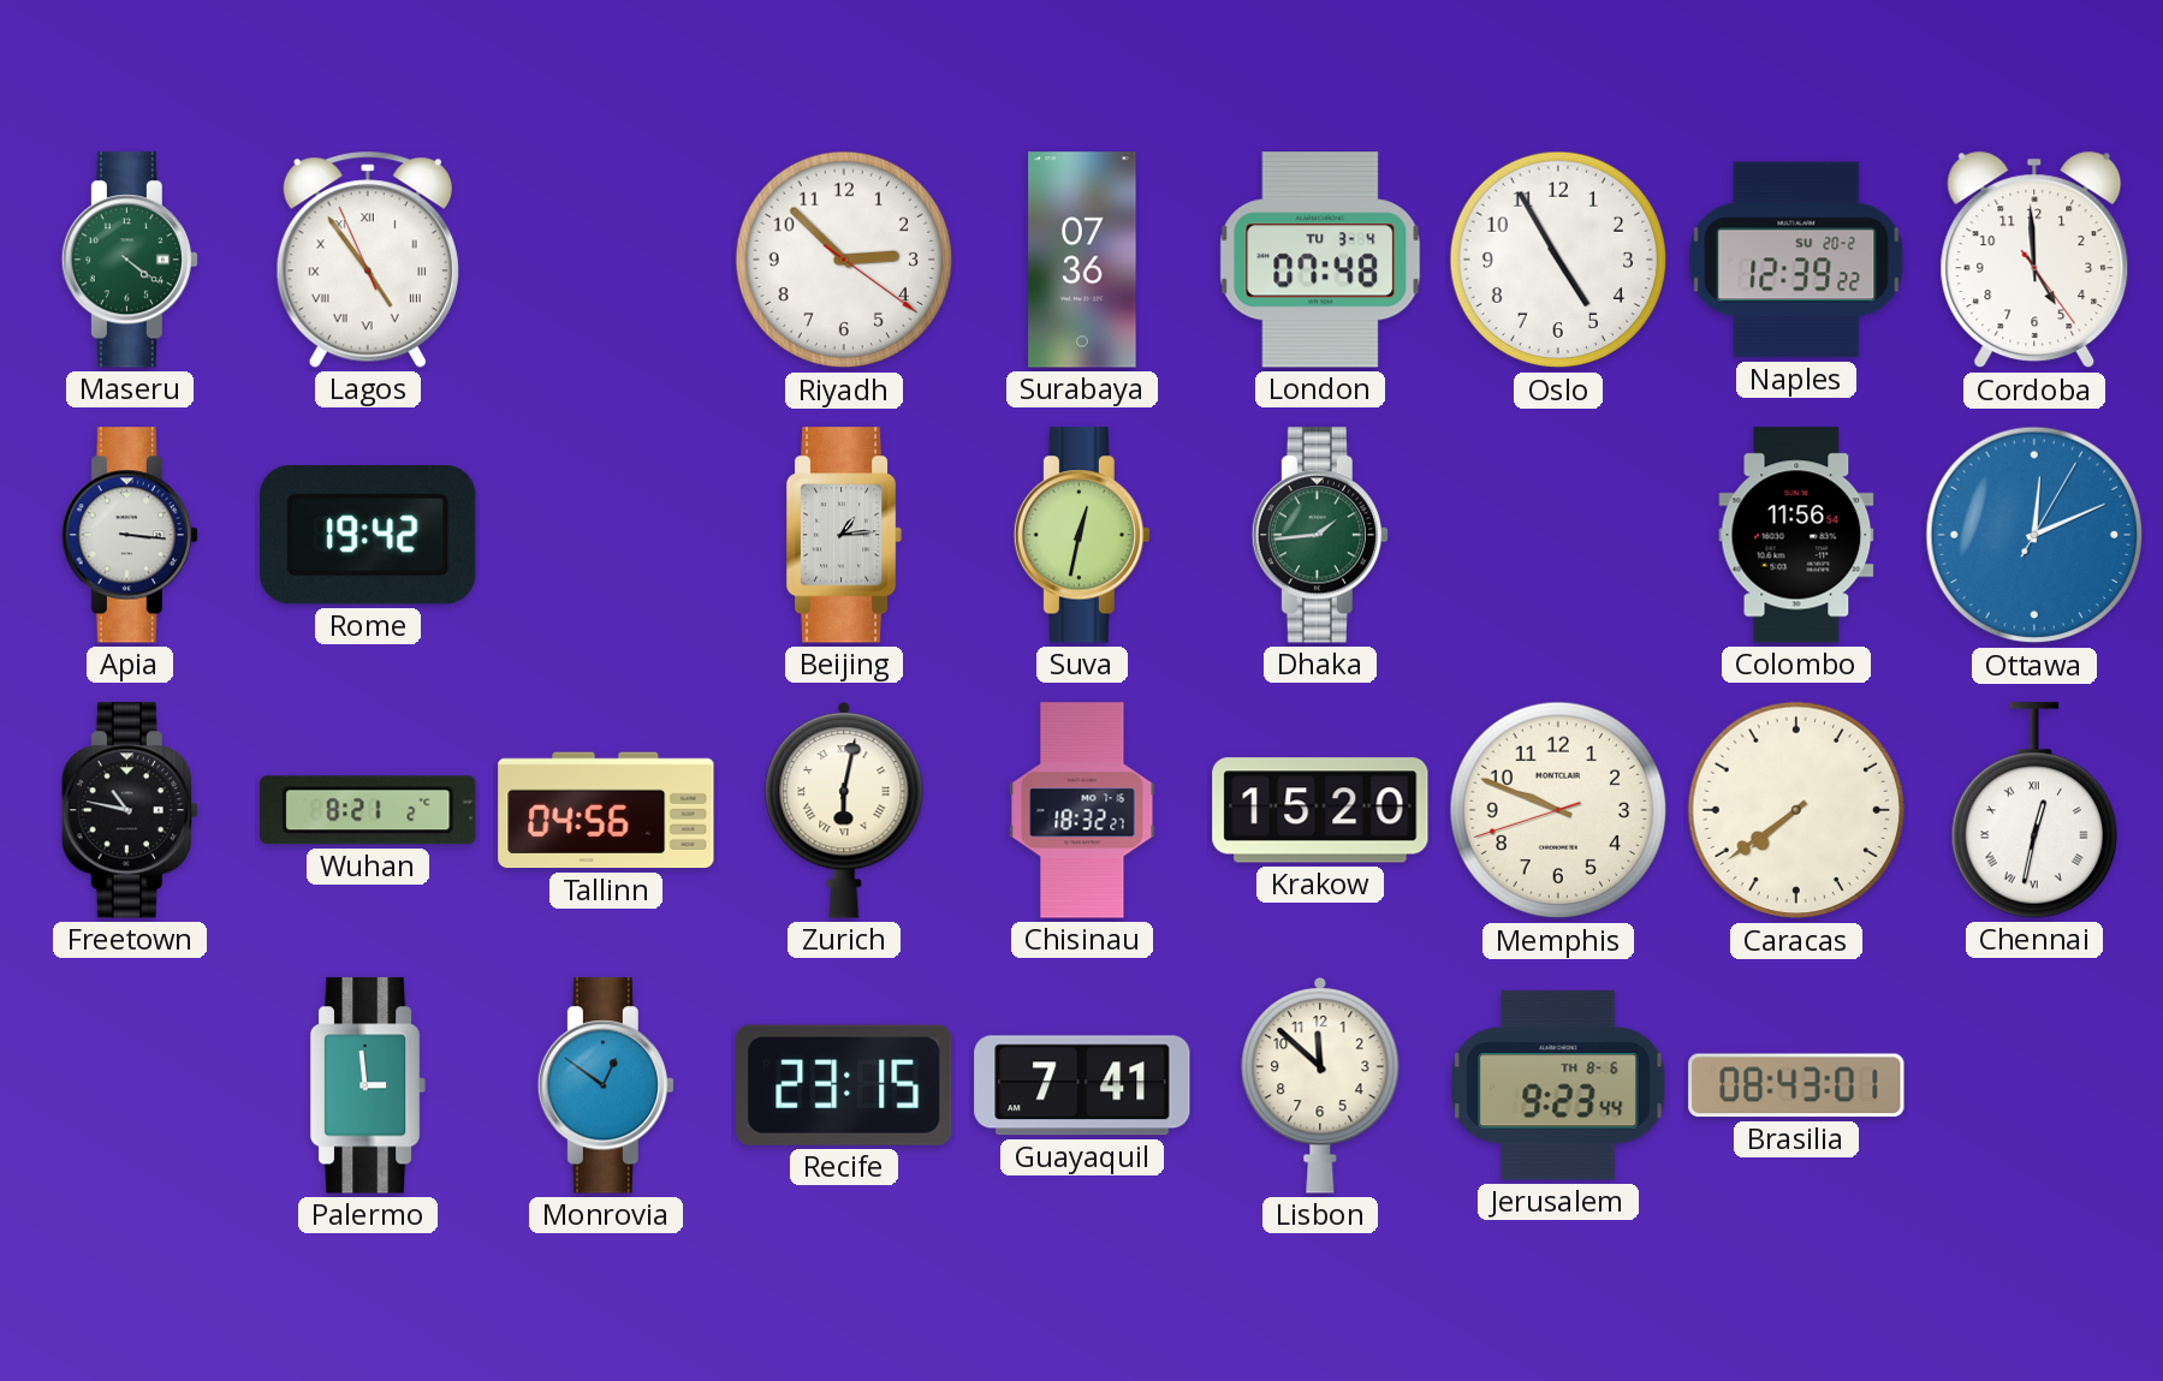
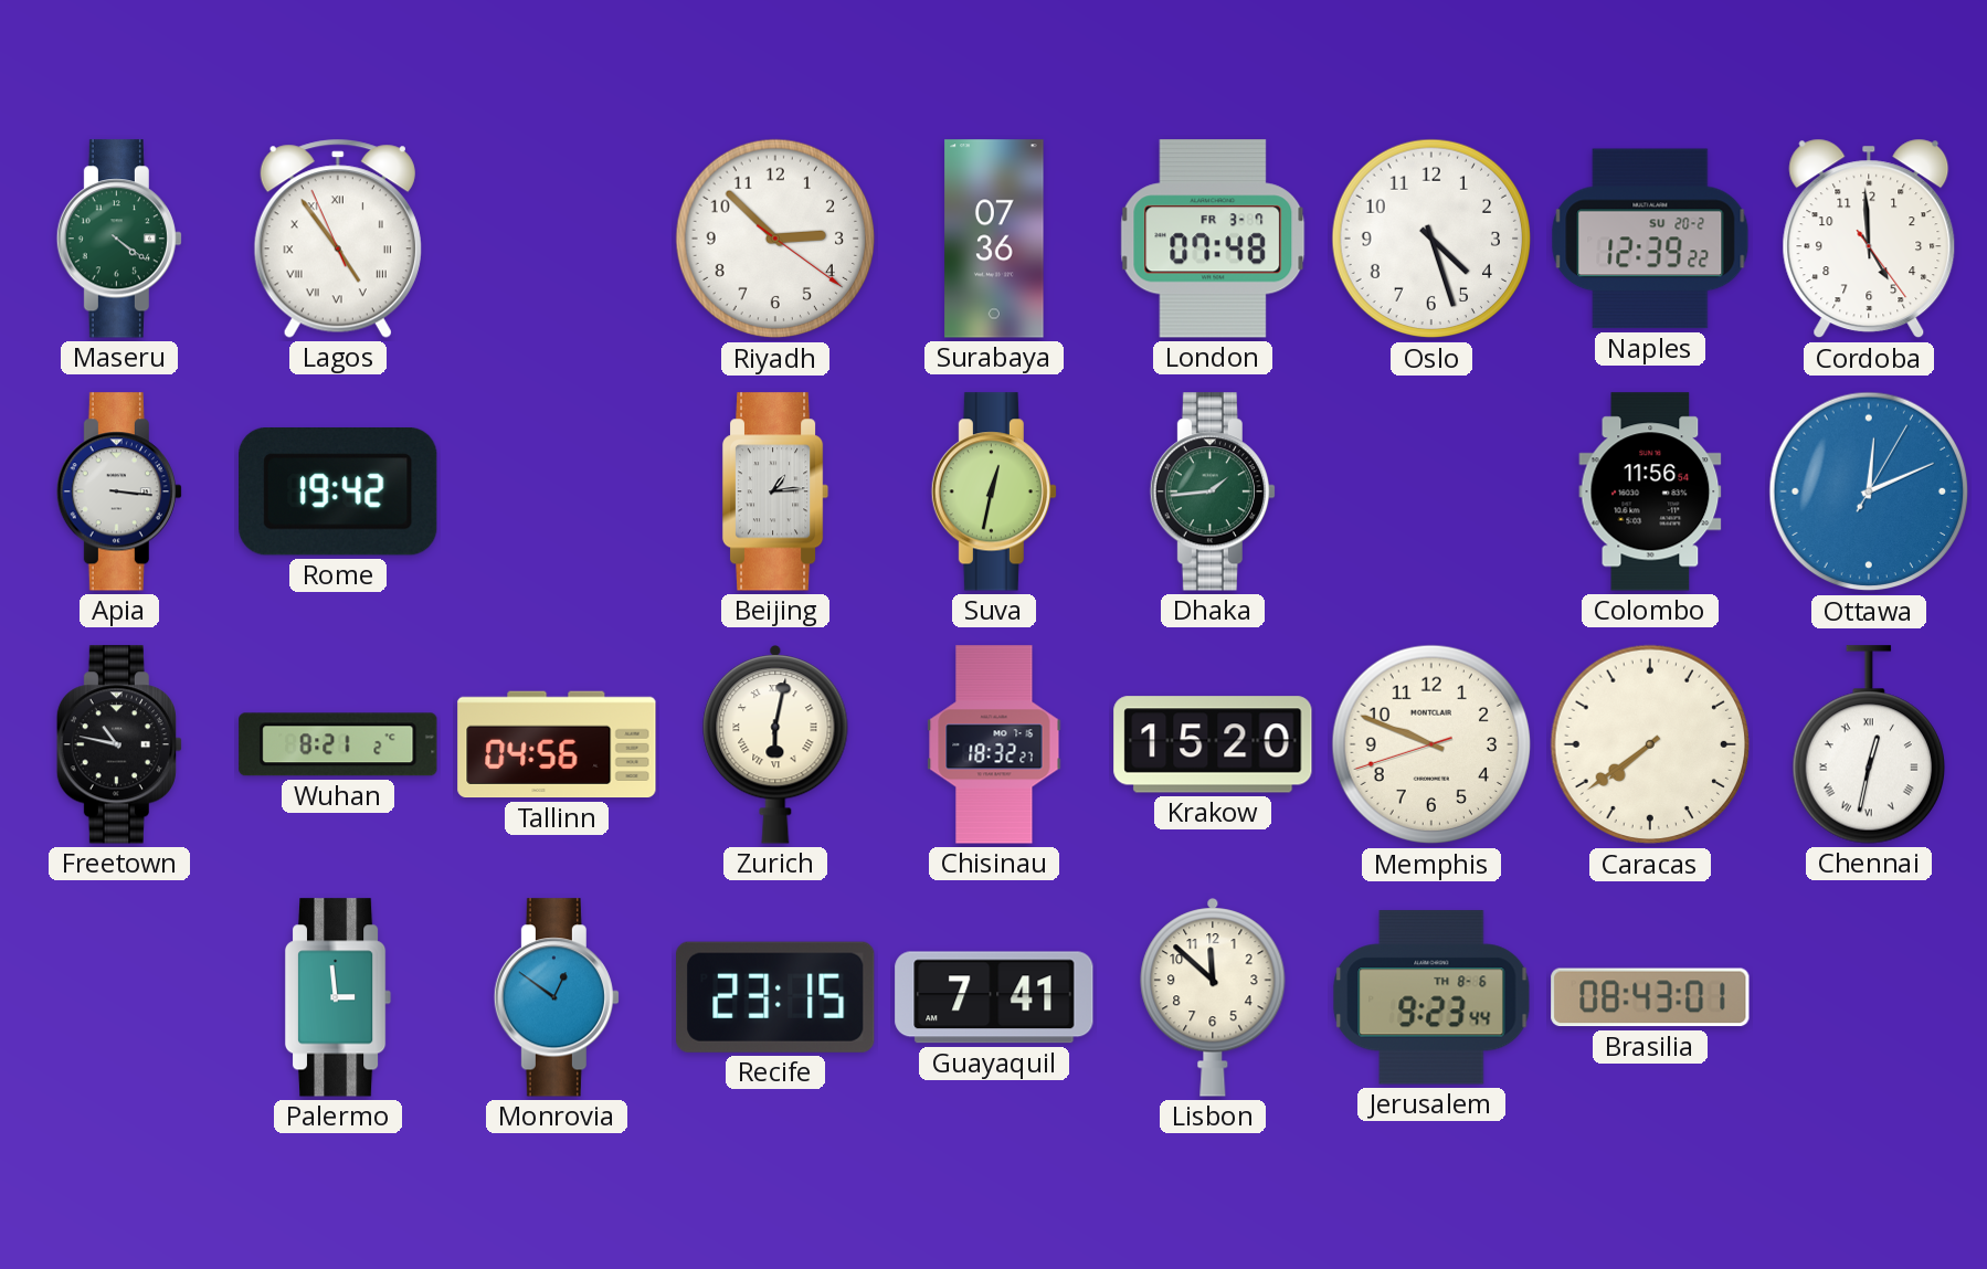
London date: TU 3-4 -> FR 3-7
Oslo: 4:55 -> 4:27
